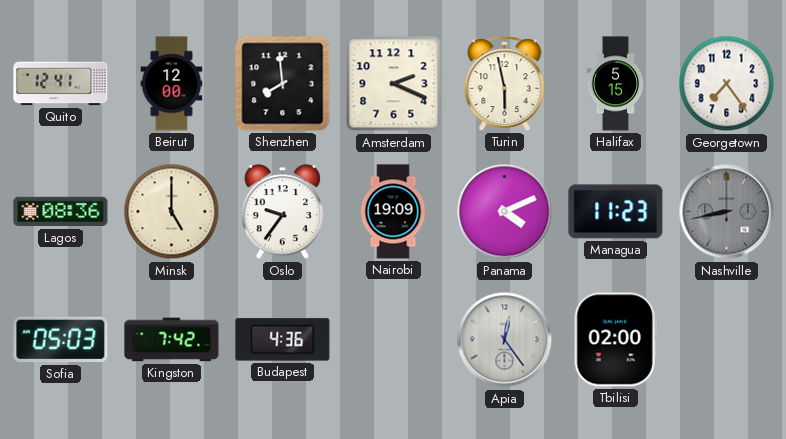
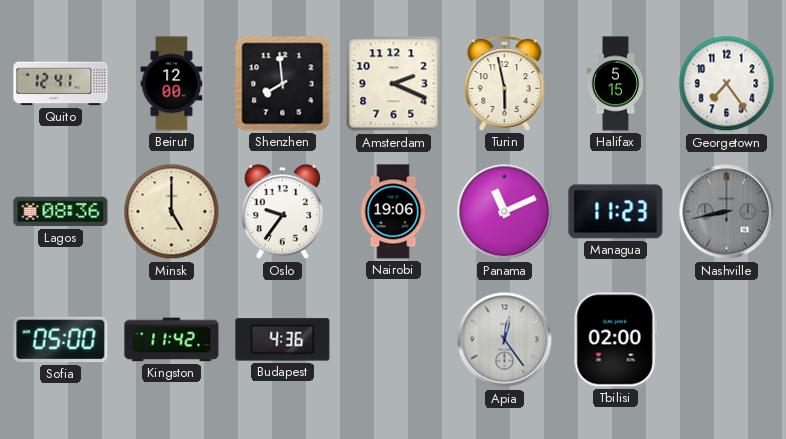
Nairobi: 19:09 -> 19:06
Panama: 4:11 -> 11:11
Sofia: 05:03 -> 05:00
Kingston: 7:42 -> 11:42
